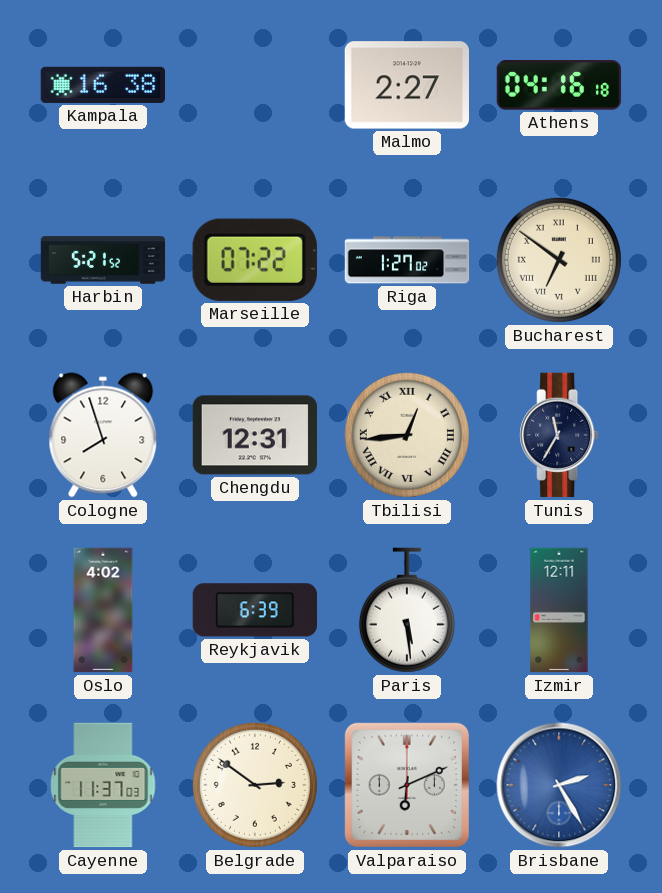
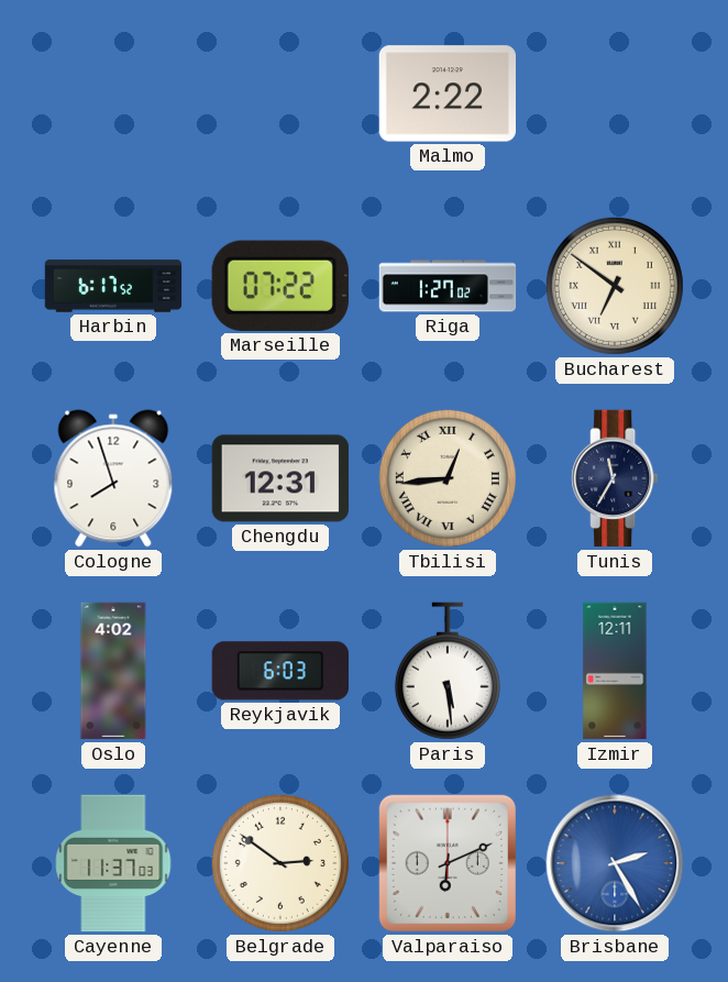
Kampala: 16:38 -> none
Malmo: 2:27 -> 2:22
Athens: 04:16 -> none
Harbin: 5:21 -> 6:17
Reykjavik: 6:39 -> 6:03
